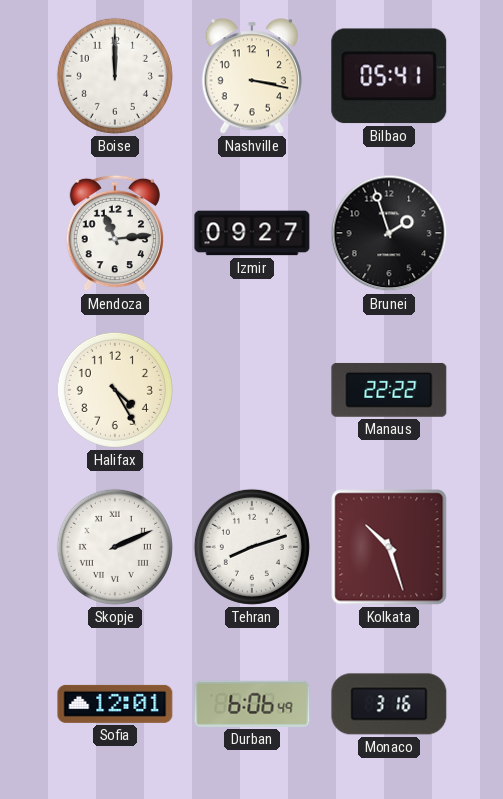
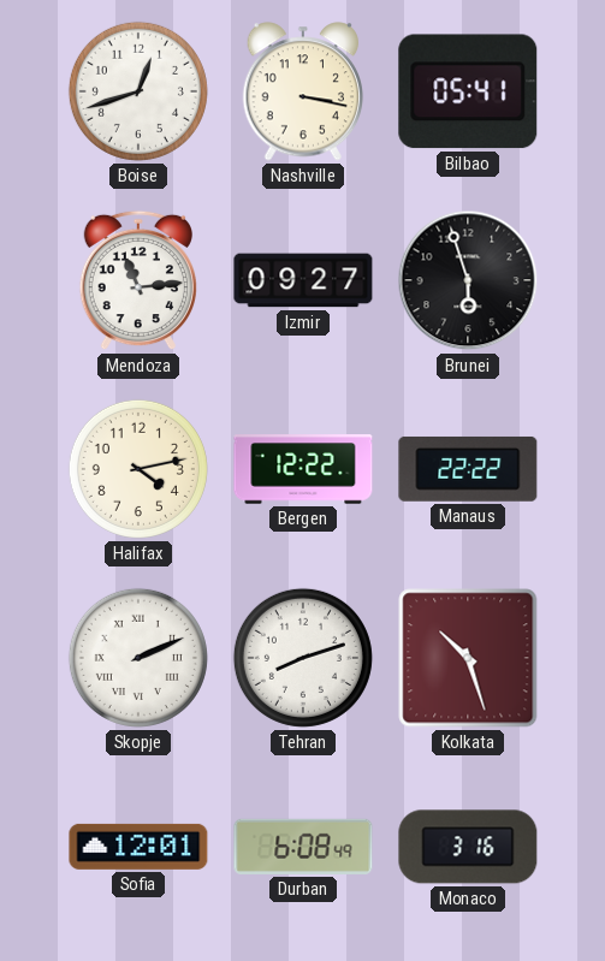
Boise: 12:00 -> 12:42
Brunei: 1:57 -> 5:57
Halifax: 4:25 -> 4:13
Bergen: none -> 12:22
Durban: 6:06 -> 6:08
